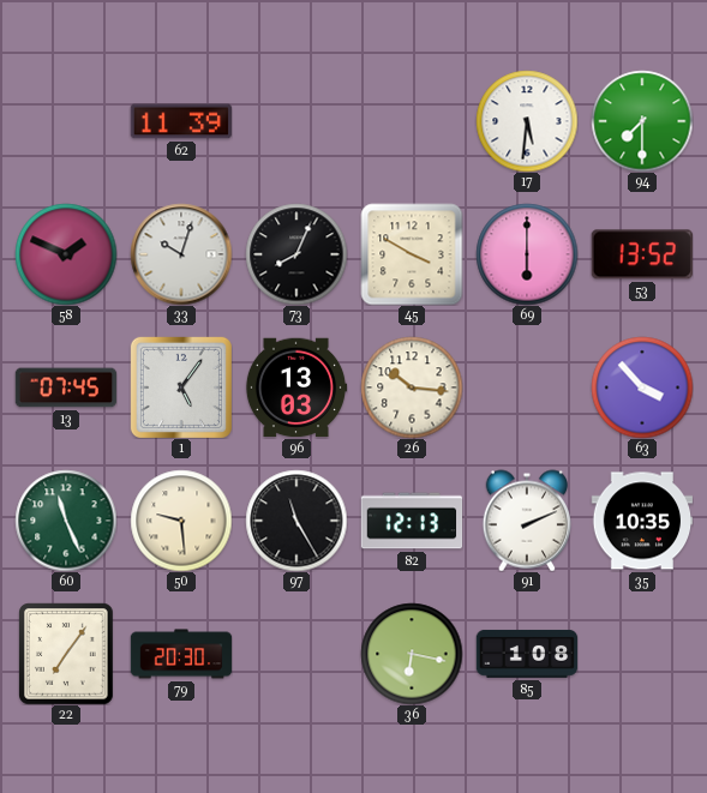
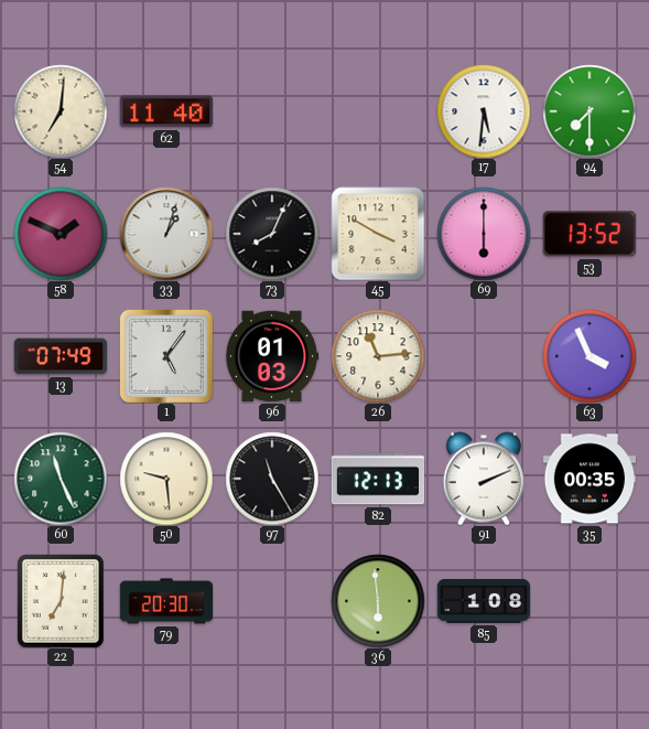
54: none -> 7:01
62: 11:39 -> 11:40
33: 10:03 -> 1:03
13: 07:45 -> 07:49
96: 13:03 -> 01:03
26: 10:16 -> 11:14
63: 3:53 -> 3:56
35: 10:35 -> 00:35
22: 7:06 -> 7:01
36: 6:17 -> 5:59
